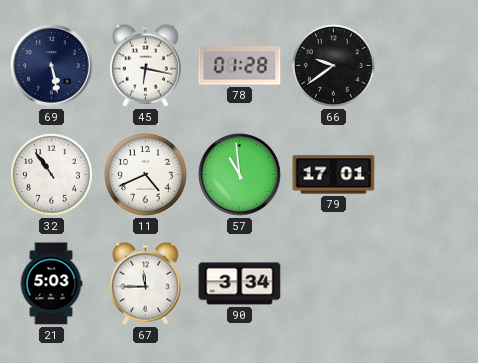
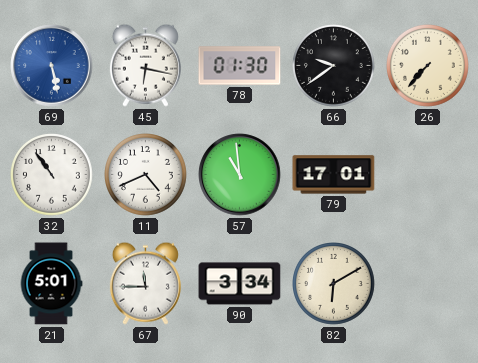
69 dial: navy -> blue
78: 01:28 -> 01:30
26: none -> 7:37
21: 5:03 -> 5:01
82: none -> 6:10
